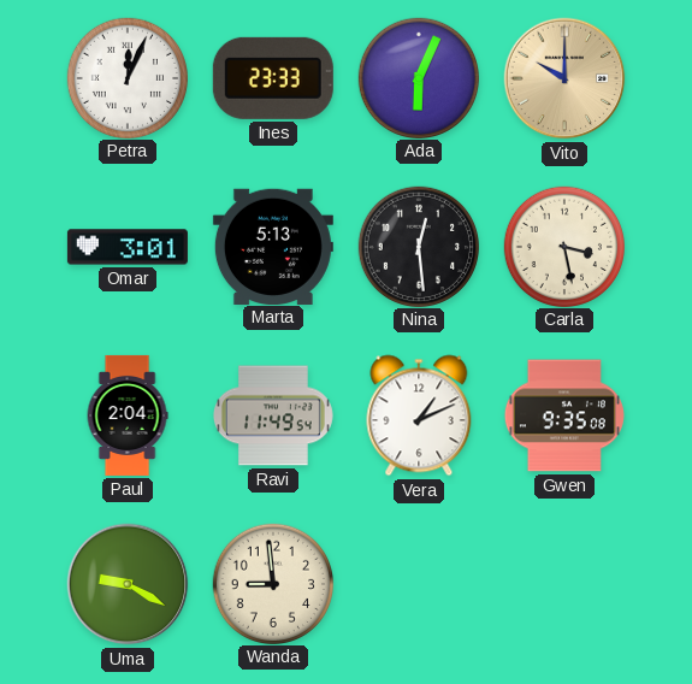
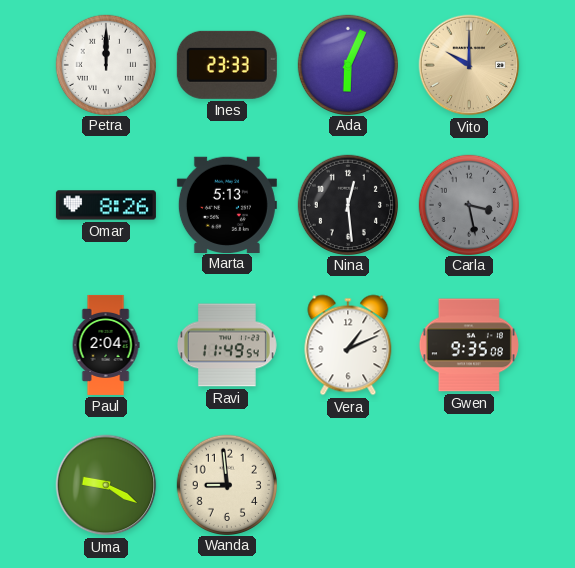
Petra: 12:04 -> 12:00
Omar: 3:01 -> 8:26
Carla dial: cream -> grey
